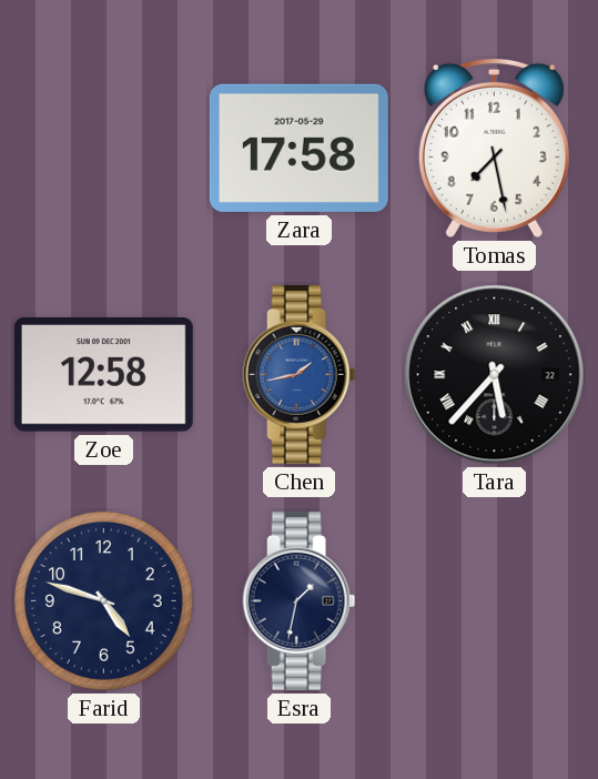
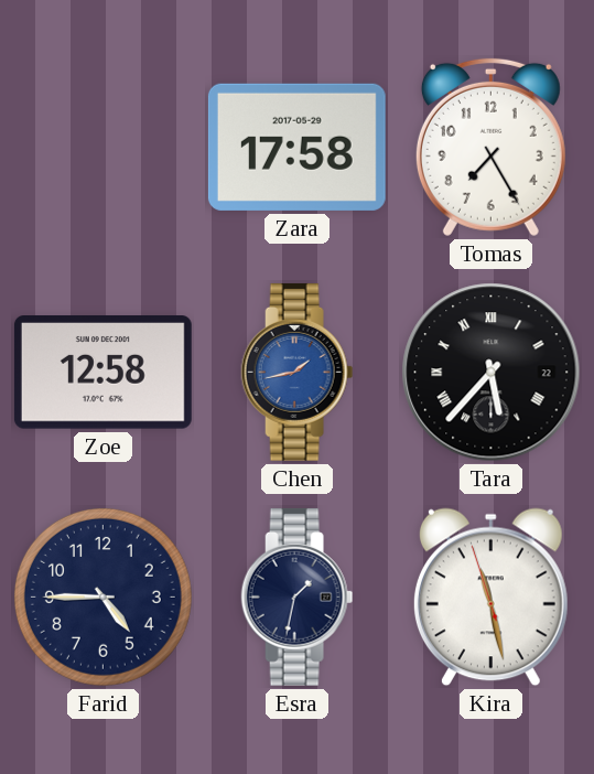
Tomas: 7:28 -> 7:25
Farid: 4:48 -> 4:45
Kira: none -> 11:27
